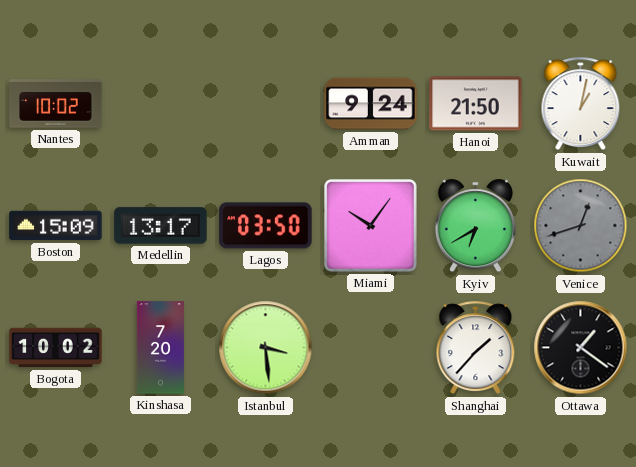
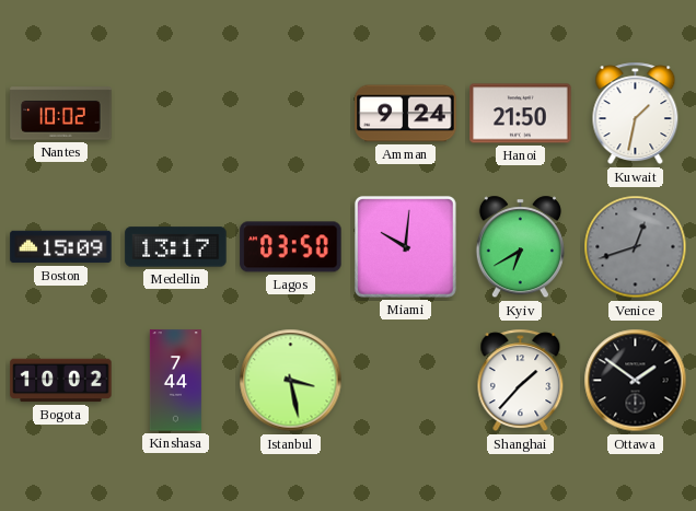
Kuwait: 1:02 -> 1:32
Miami: 10:06 -> 10:01
Kinshasa: 7:20 -> 7:44
Istanbul: 3:29 -> 3:28
Ottawa: 1:21 -> 1:51
